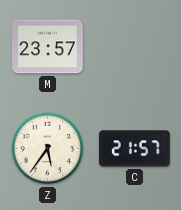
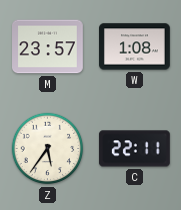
W: none -> 1:08
C: 21:57 -> 22:11
